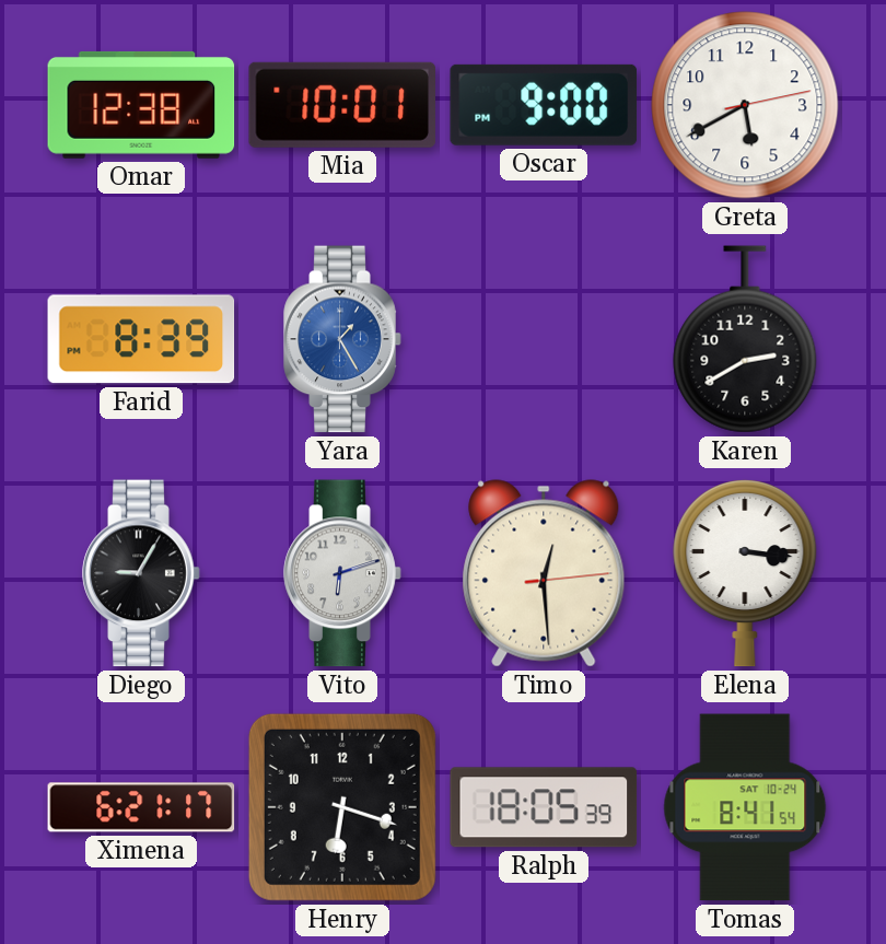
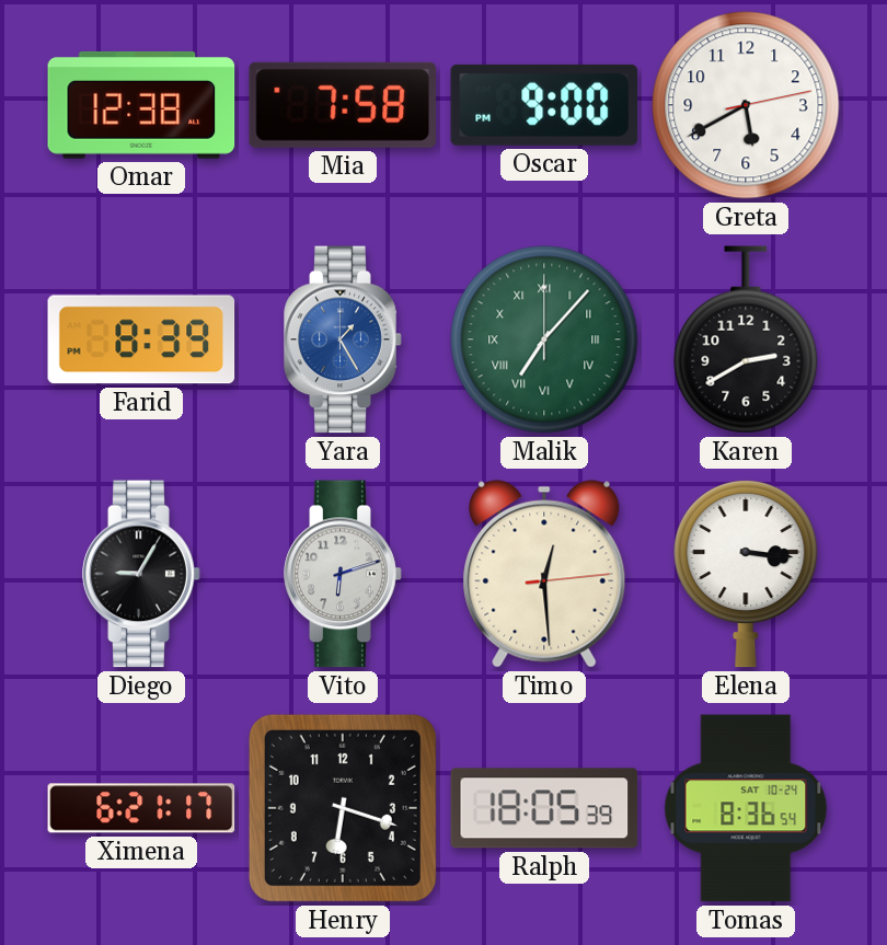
Mia: 10:01 -> 7:58
Malik: none -> 7:07
Tomas: 8:41 -> 8:36
